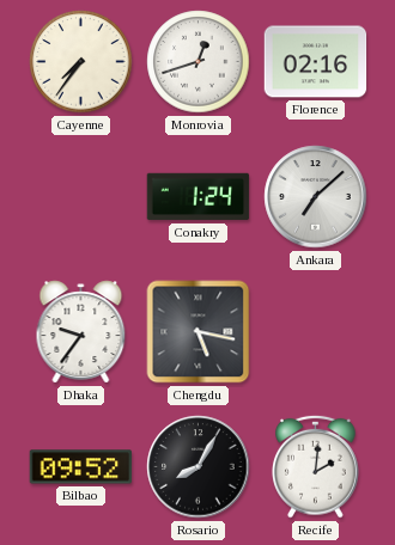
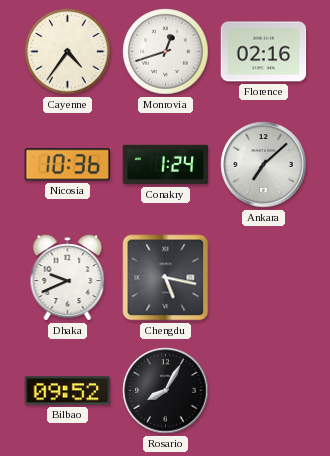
Cayenne: 7:36 -> 4:36
Nicosia: none -> 10:36
Dhaka: 9:36 -> 9:41
Recife: 2:01 -> none
